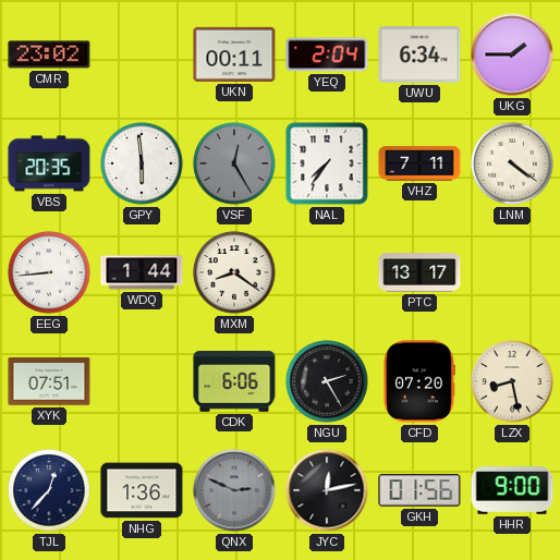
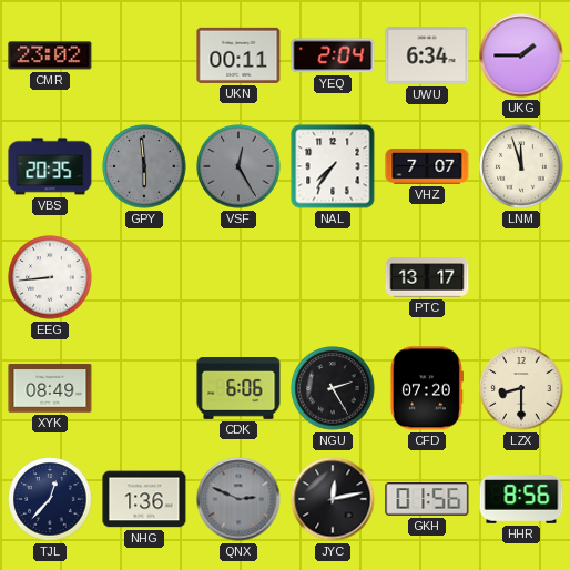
GPY dial: white -> grey
VHZ: 7:11 -> 7:07
LNM: 4:21 -> 11:57
WDQ: 1:44 -> none
MXM: 8:21 -> none
XYK: 07:51 -> 08:49
LZX: 8:28 -> 8:30
HHR: 9:00 -> 8:56
